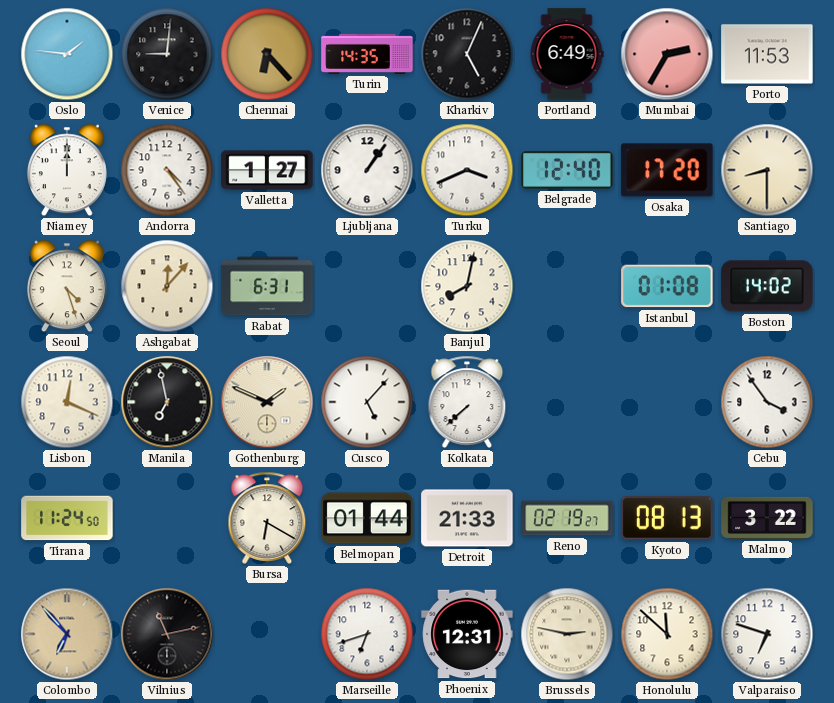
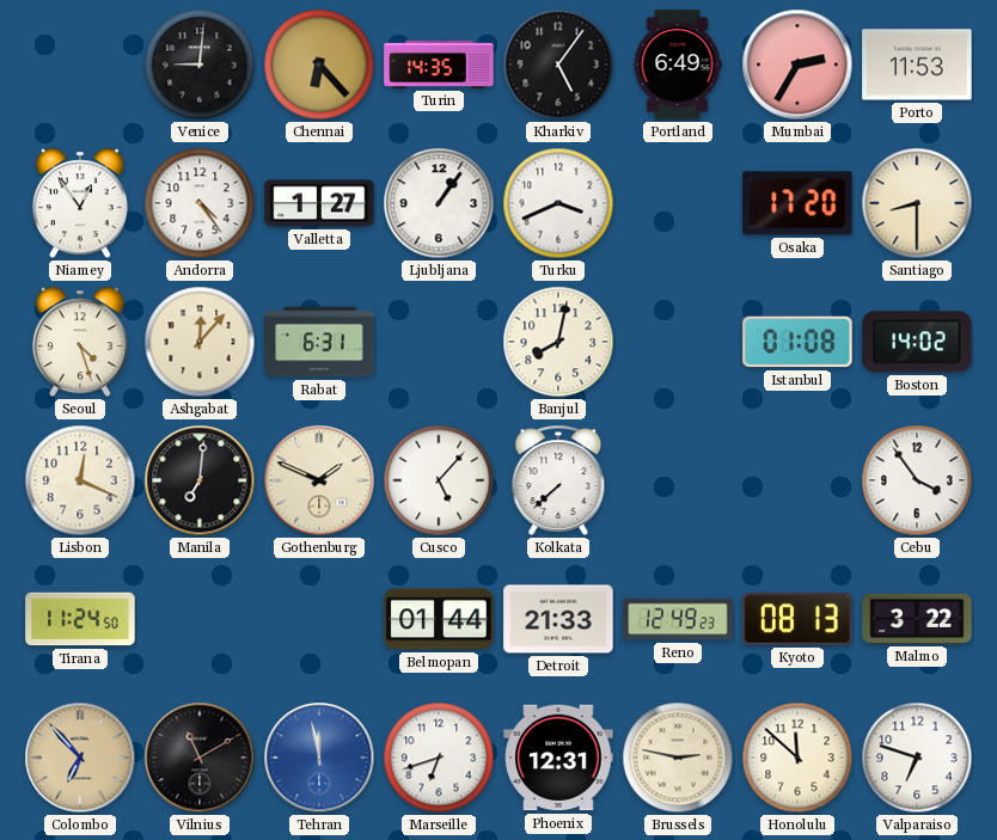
Oslo: 1:46 -> none
Kharkiv: 5:04 -> 5:06
Niamey: 12:00 -> 12:54
Belgrade: 12:40 -> none
Manila: 6:58 -> 7:01
Bursa: 6:20 -> none
Reno: 02:19 -> 12:49
Vilnius: 11:13 -> 11:10
Tehran: none -> 11:58
